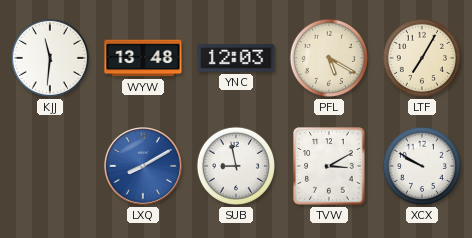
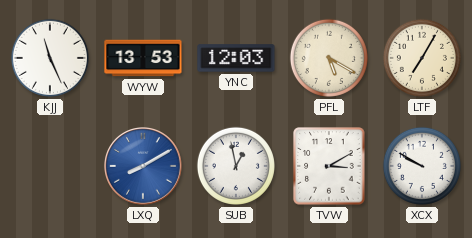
KJJ: 11:31 -> 11:26
WYW: 13:48 -> 13:53
SUB: 8:58 -> 12:58
